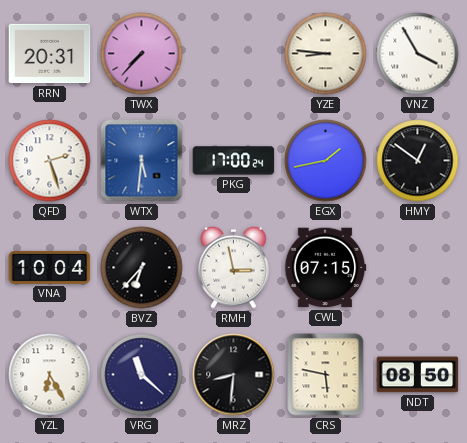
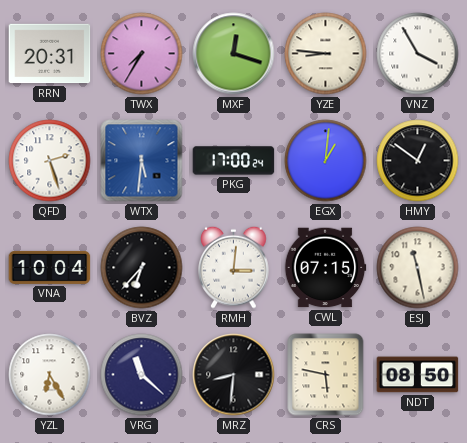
TWX: 7:37 -> 7:35
MXF: none -> 12:18
EGX: 1:43 -> 1:01
RMH: 2:58 -> 3:01
ESJ: none -> 11:28
